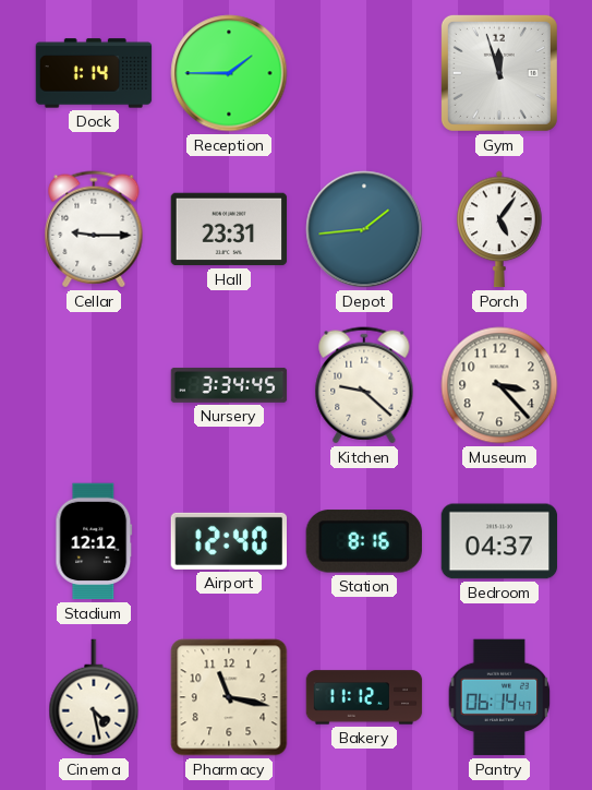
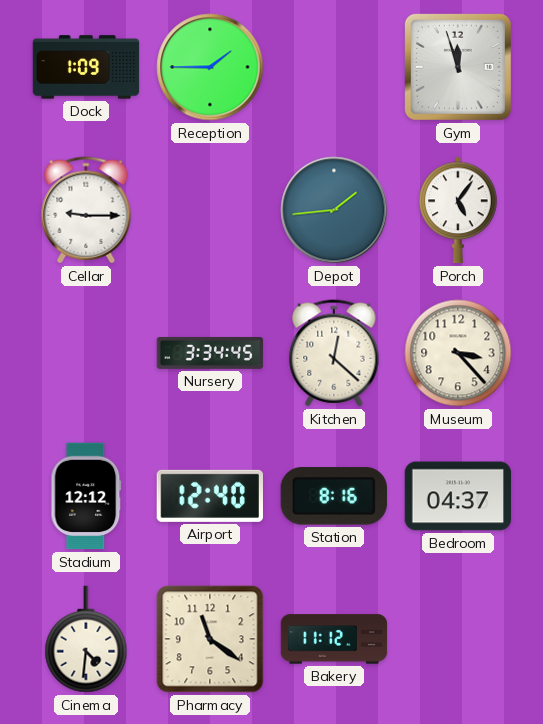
Dock: 1:14 -> 1:09
Hall: 23:31 -> none
Kitchen: 9:22 -> 12:22
Cinema: 4:28 -> 4:31
Pharmacy: 11:17 -> 11:21
Pantry: 06:14 -> none
